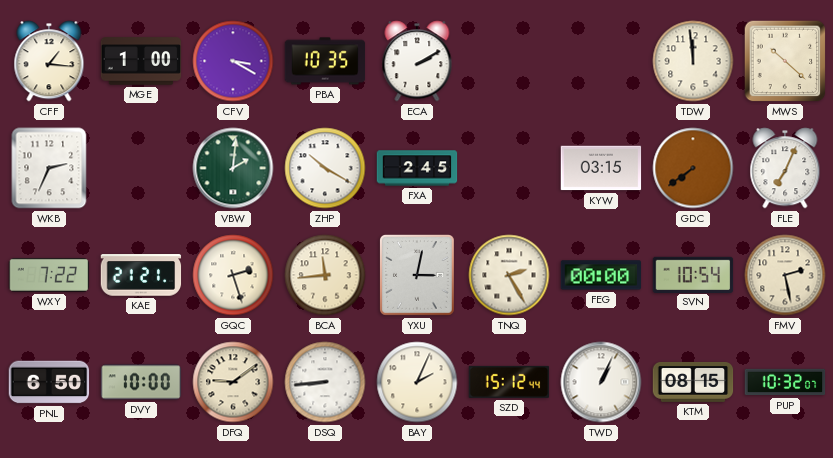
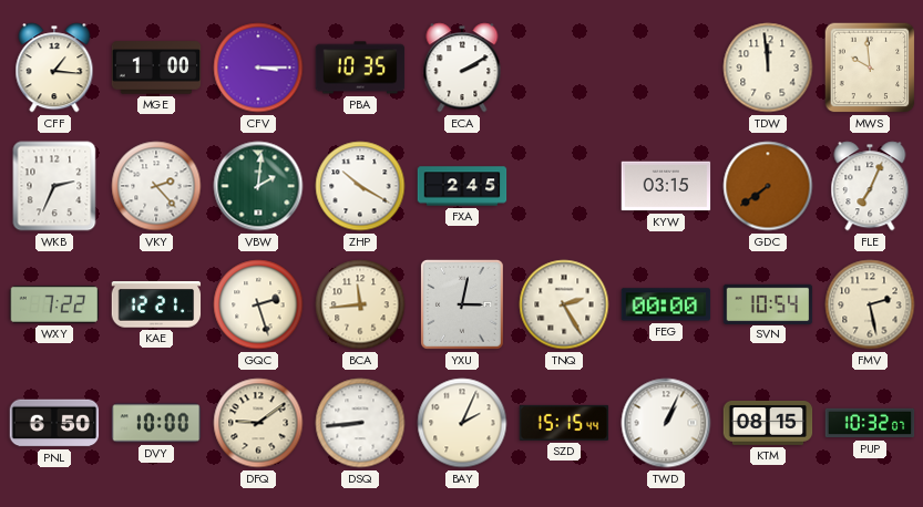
CFV: 3:20 -> 3:15
MWS: 10:22 -> 9:59
VKY: none -> 2:23
KAE: 21:21 -> 12:21
SZD: 15:12 -> 15:15
